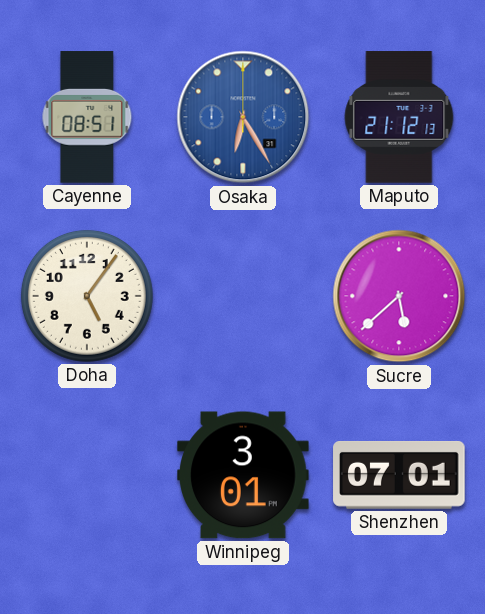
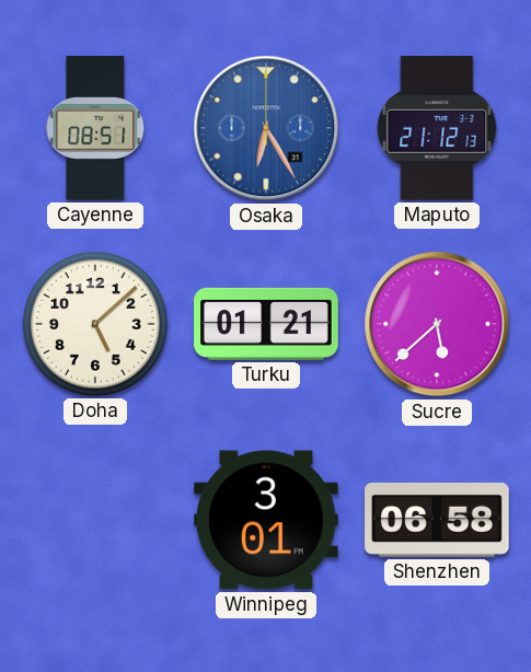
Doha: 5:06 -> 5:08
Turku: none -> 01:21
Shenzhen: 07:01 -> 06:58
